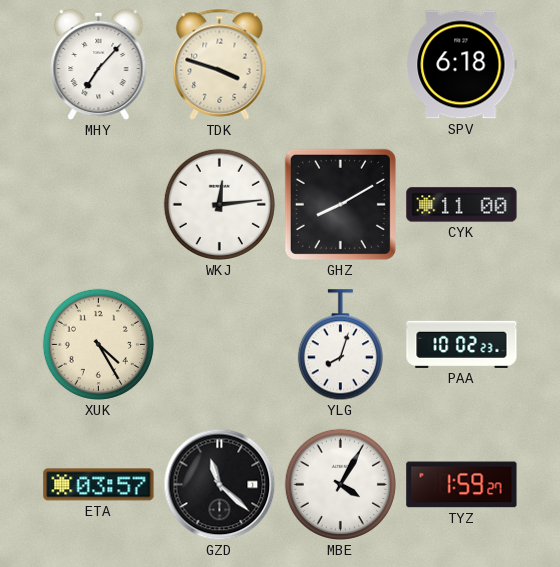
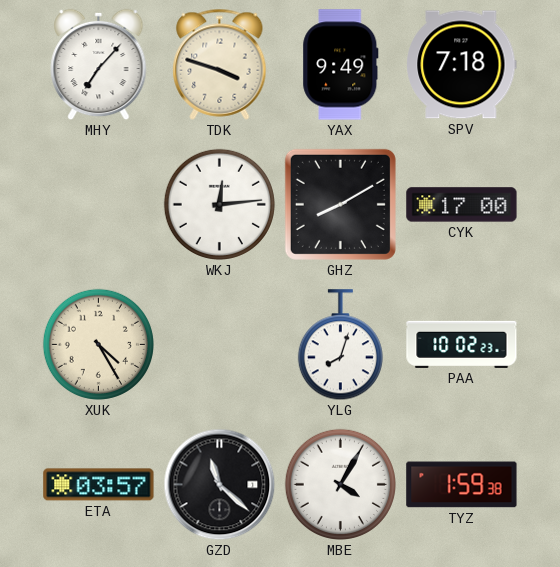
YAX: none -> 9:49
SPV: 6:18 -> 7:18
CYK: 11:00 -> 17:00
TYZ: 1:59:27 -> 1:59:38
